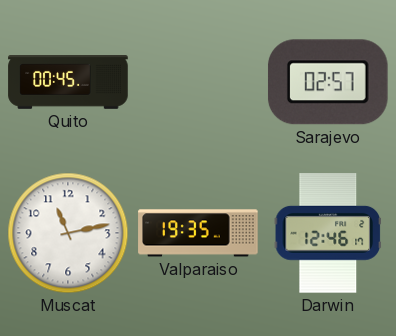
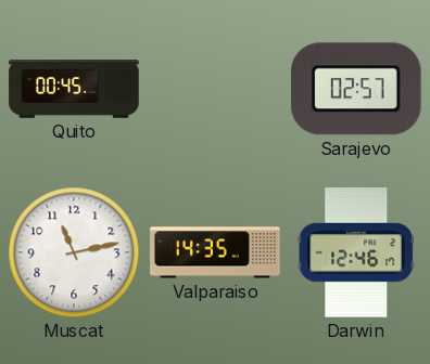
Valparaiso: 19:35 -> 14:35
